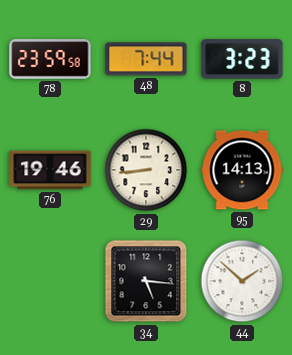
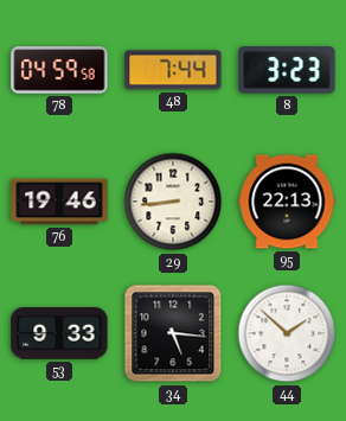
78: 23:59 -> 04:59
95: 14:13 -> 22:13
53: none -> 9:33
